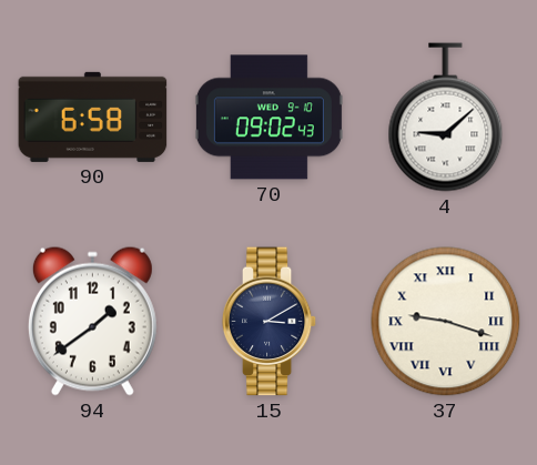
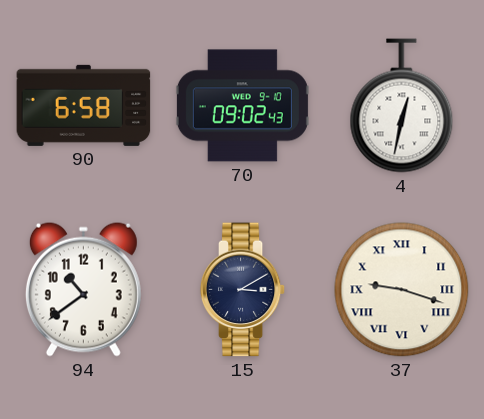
4: 9:08 -> 12:32
94: 1:39 -> 10:39
